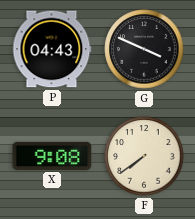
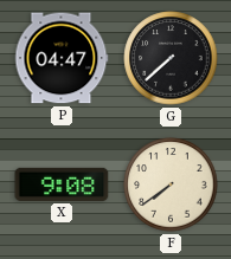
P: 04:43 -> 04:47
G: 3:49 -> 7:38
